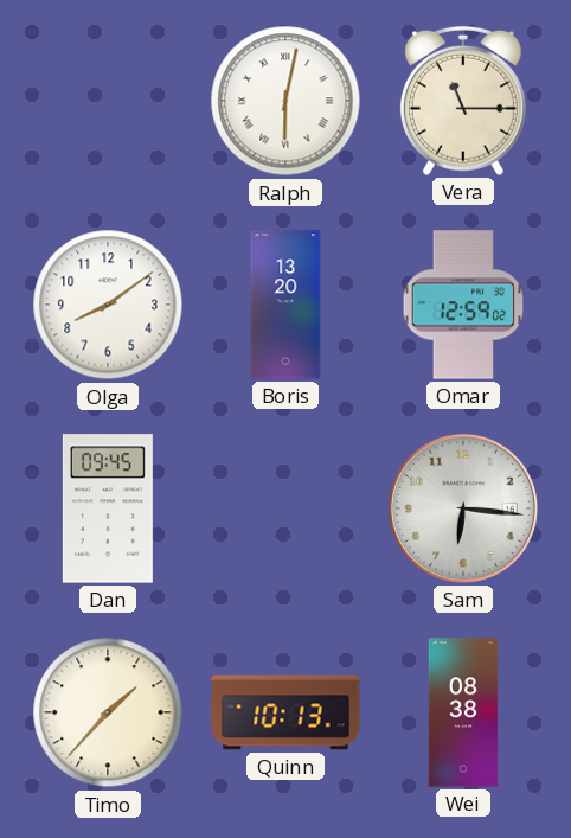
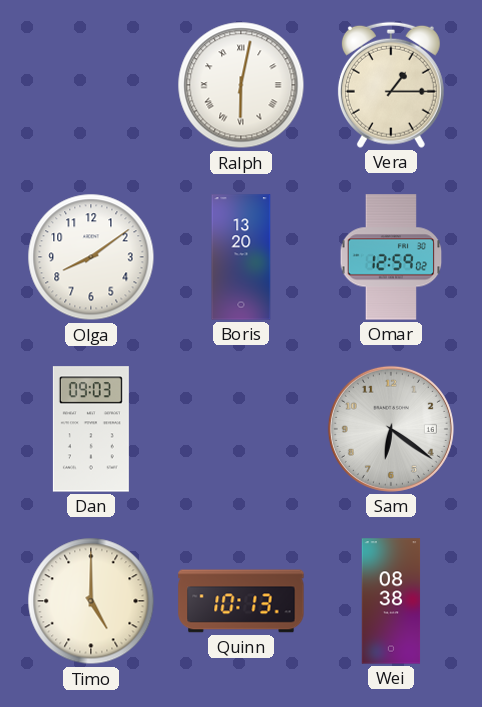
Vera: 11:15 -> 1:15
Dan: 09:45 -> 09:03
Sam: 6:16 -> 6:21
Timo: 1:37 -> 5:00
